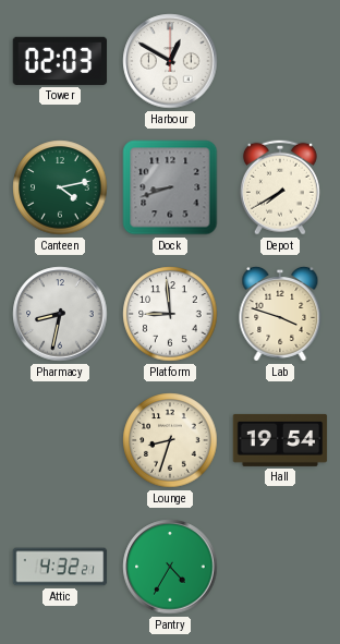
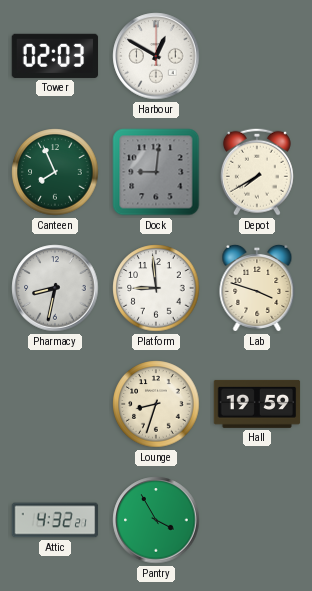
Canteen: 4:13 -> 7:56
Dock: 8:42 -> 9:01
Hall: 19:54 -> 19:59
Pantry: 4:35 -> 3:55
